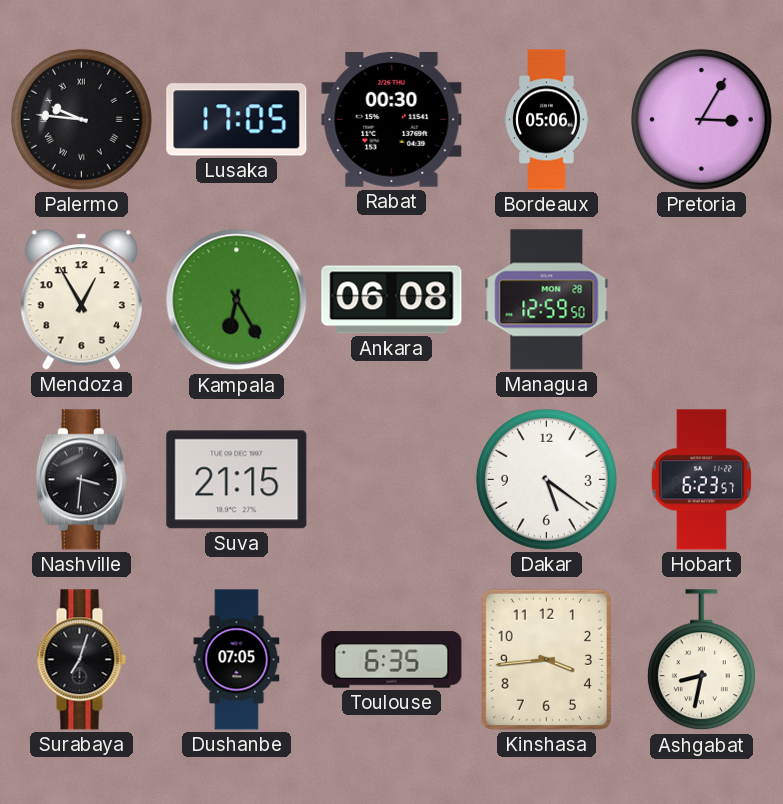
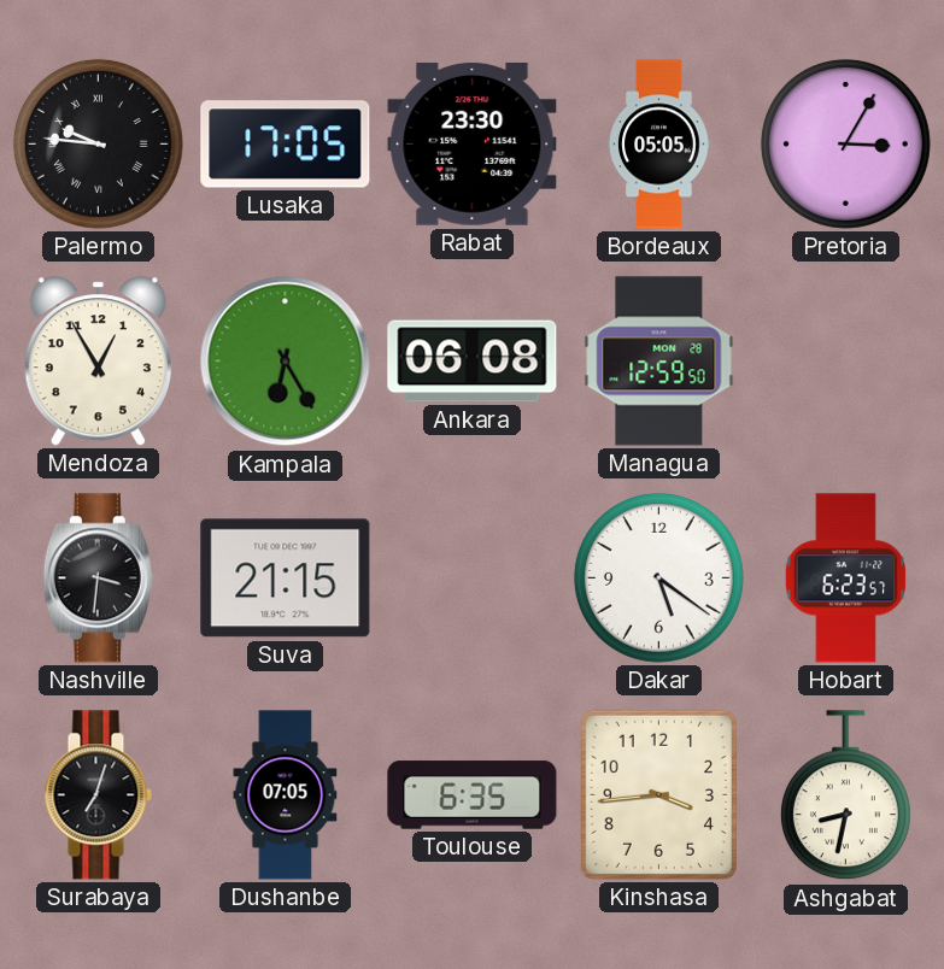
Rabat: 00:30 -> 23:30
Bordeaux: 05:06 -> 05:05
